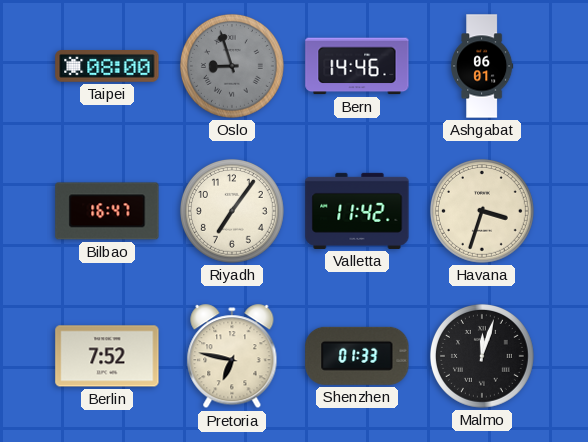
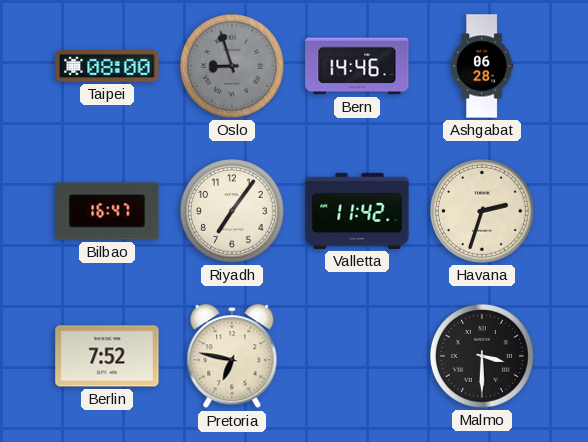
Ashgabat: 06:01 -> 06:28
Havana: 3:33 -> 2:33
Shenzhen: 01:33 -> none
Malmo: 12:03 -> 3:30
